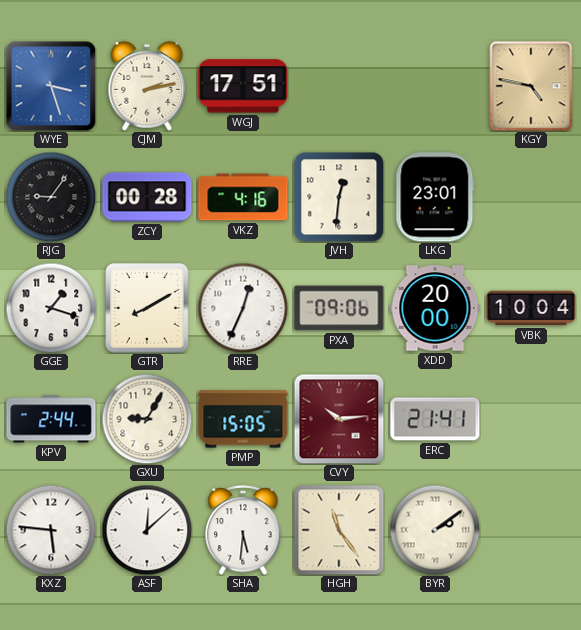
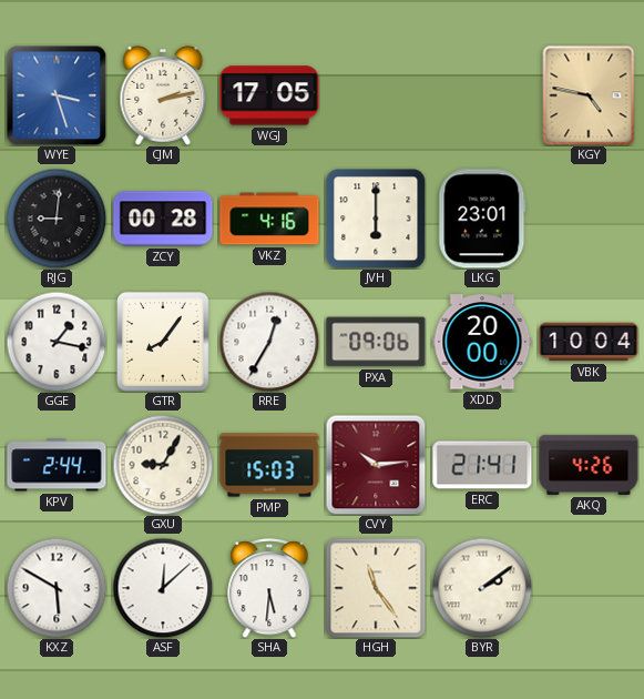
WGJ: 17:51 -> 17:05
RJG: 9:06 -> 9:01
JVH: 12:31 -> 6:00
GGE: 1:18 -> 1:17
GTR: 8:10 -> 8:06
RRE: 12:34 -> 12:35
PMP: 15:05 -> 15:03
AKQ: none -> 4:26
KXZ: 5:46 -> 5:50
